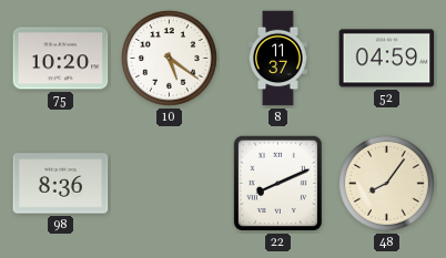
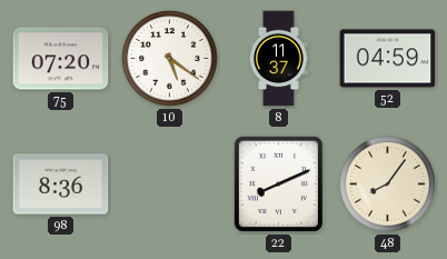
75: 10:20 -> 07:20
